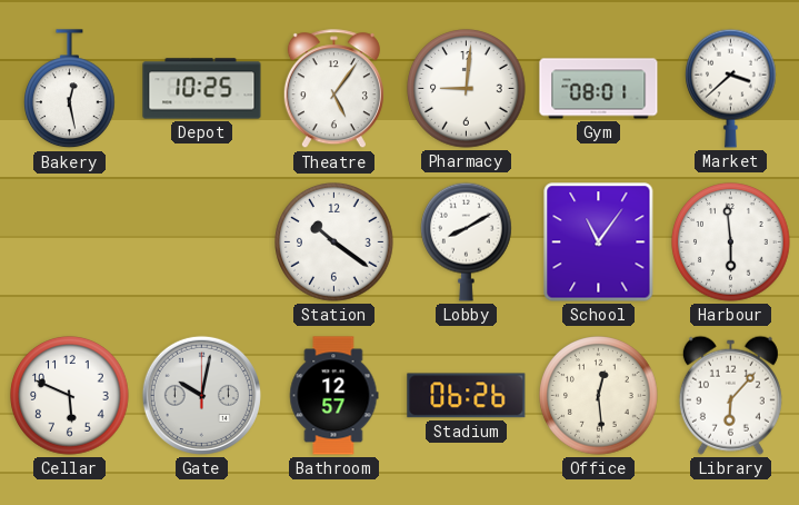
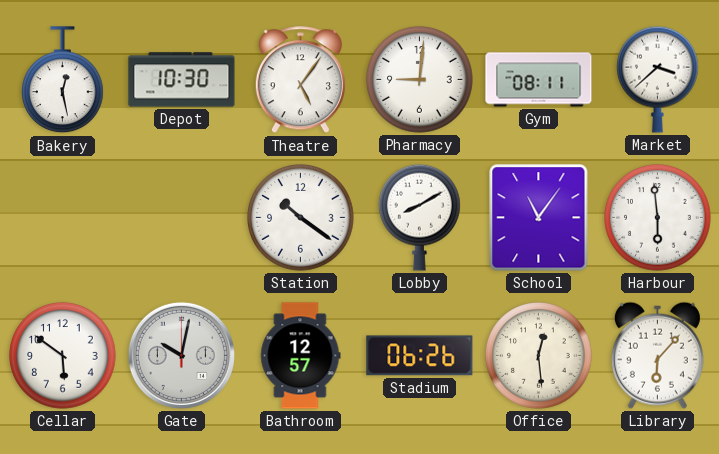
Depot: 10:25 -> 10:30
Gym: 08:01 -> 08:11
Cellar: 5:49 -> 5:51
